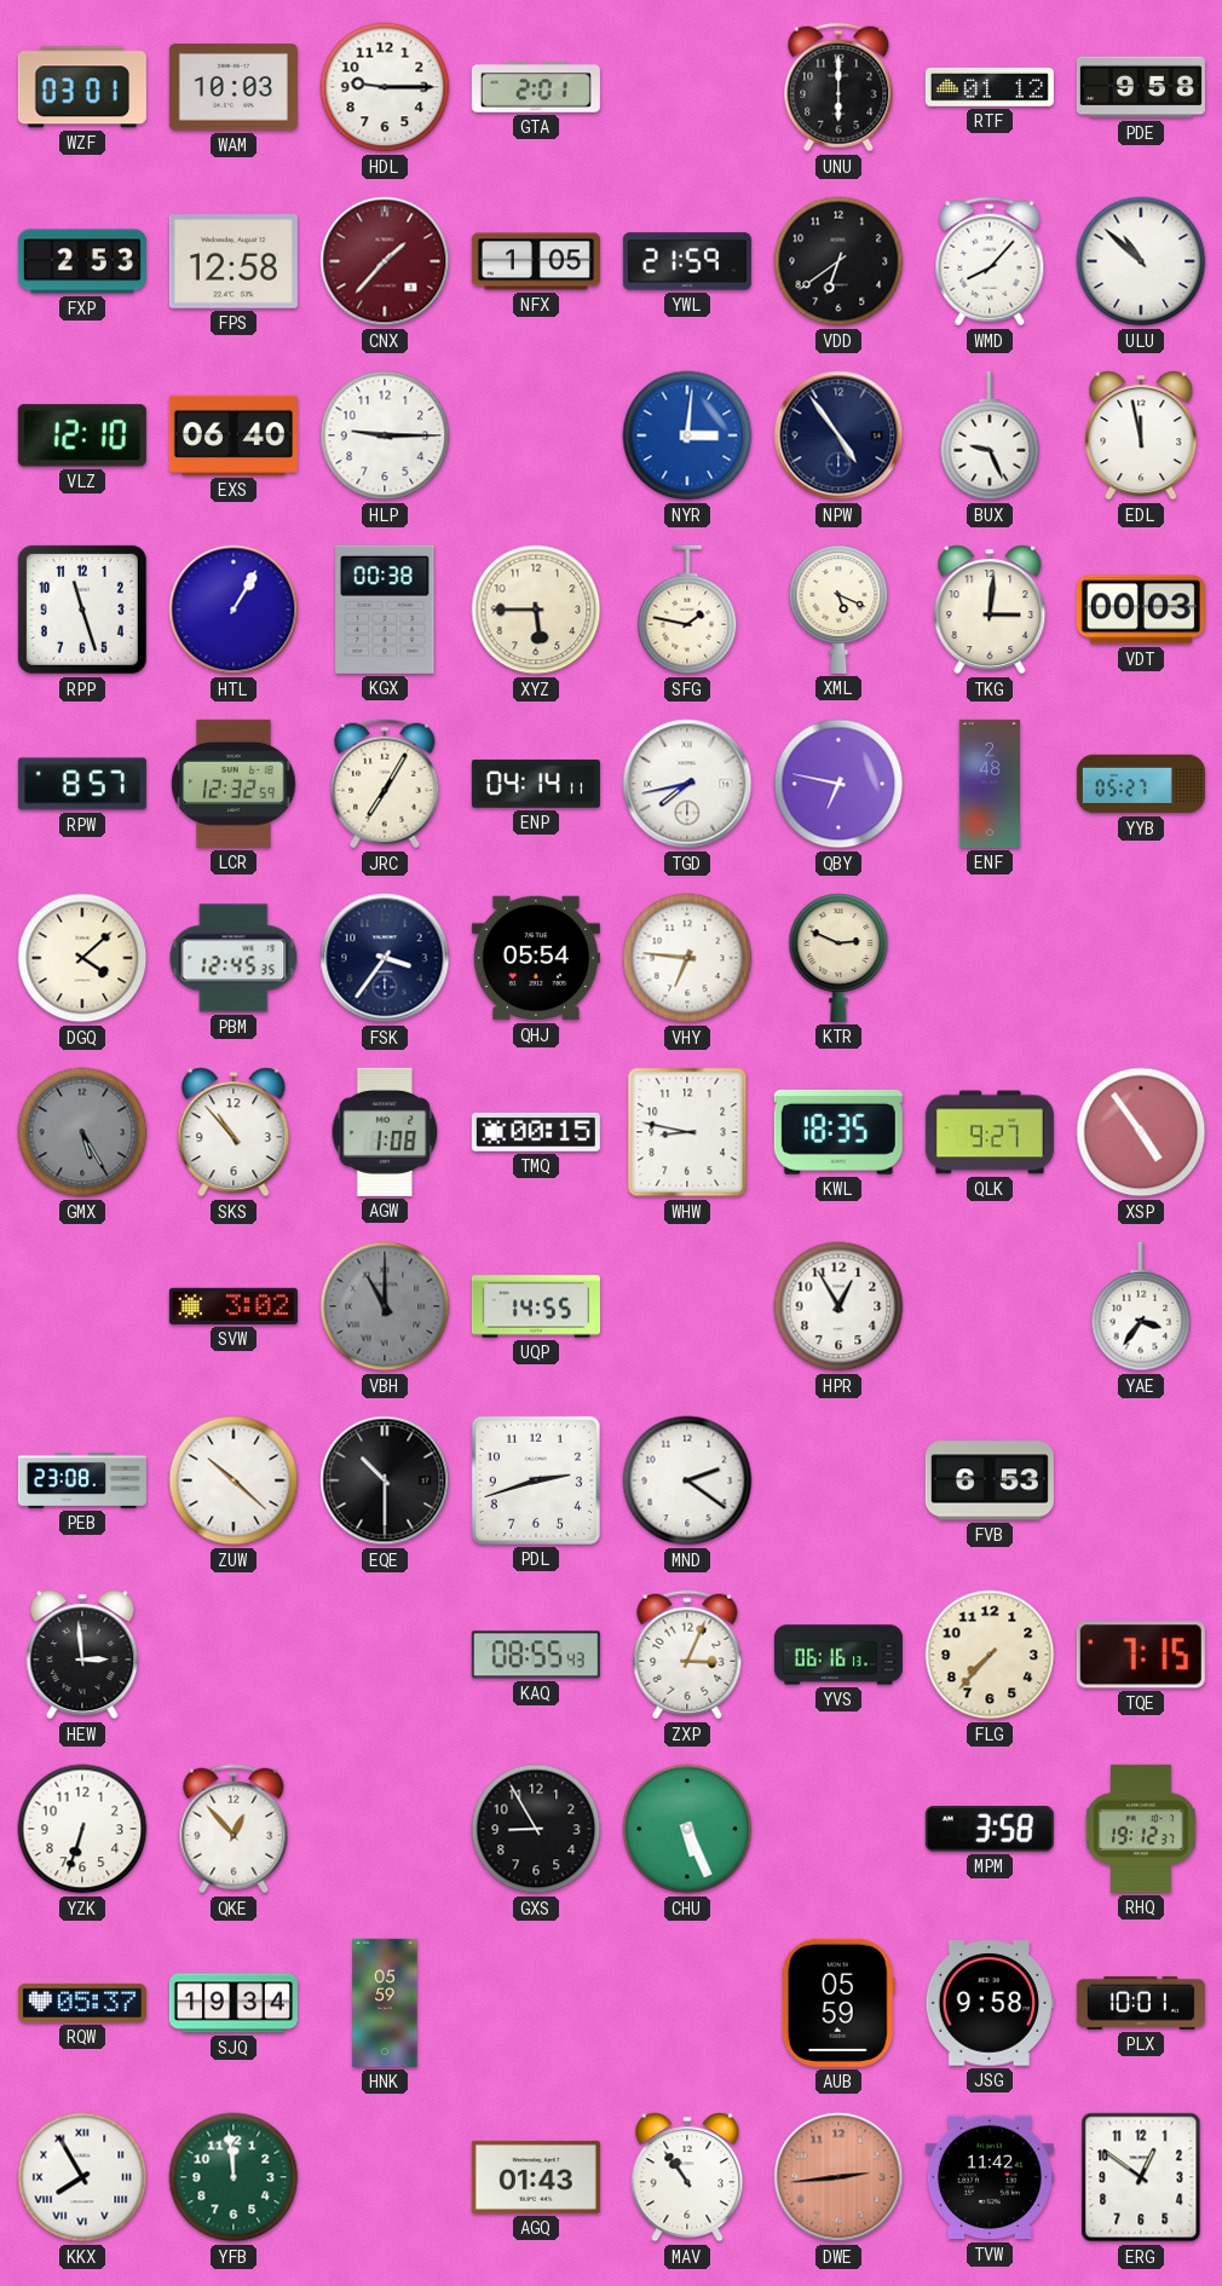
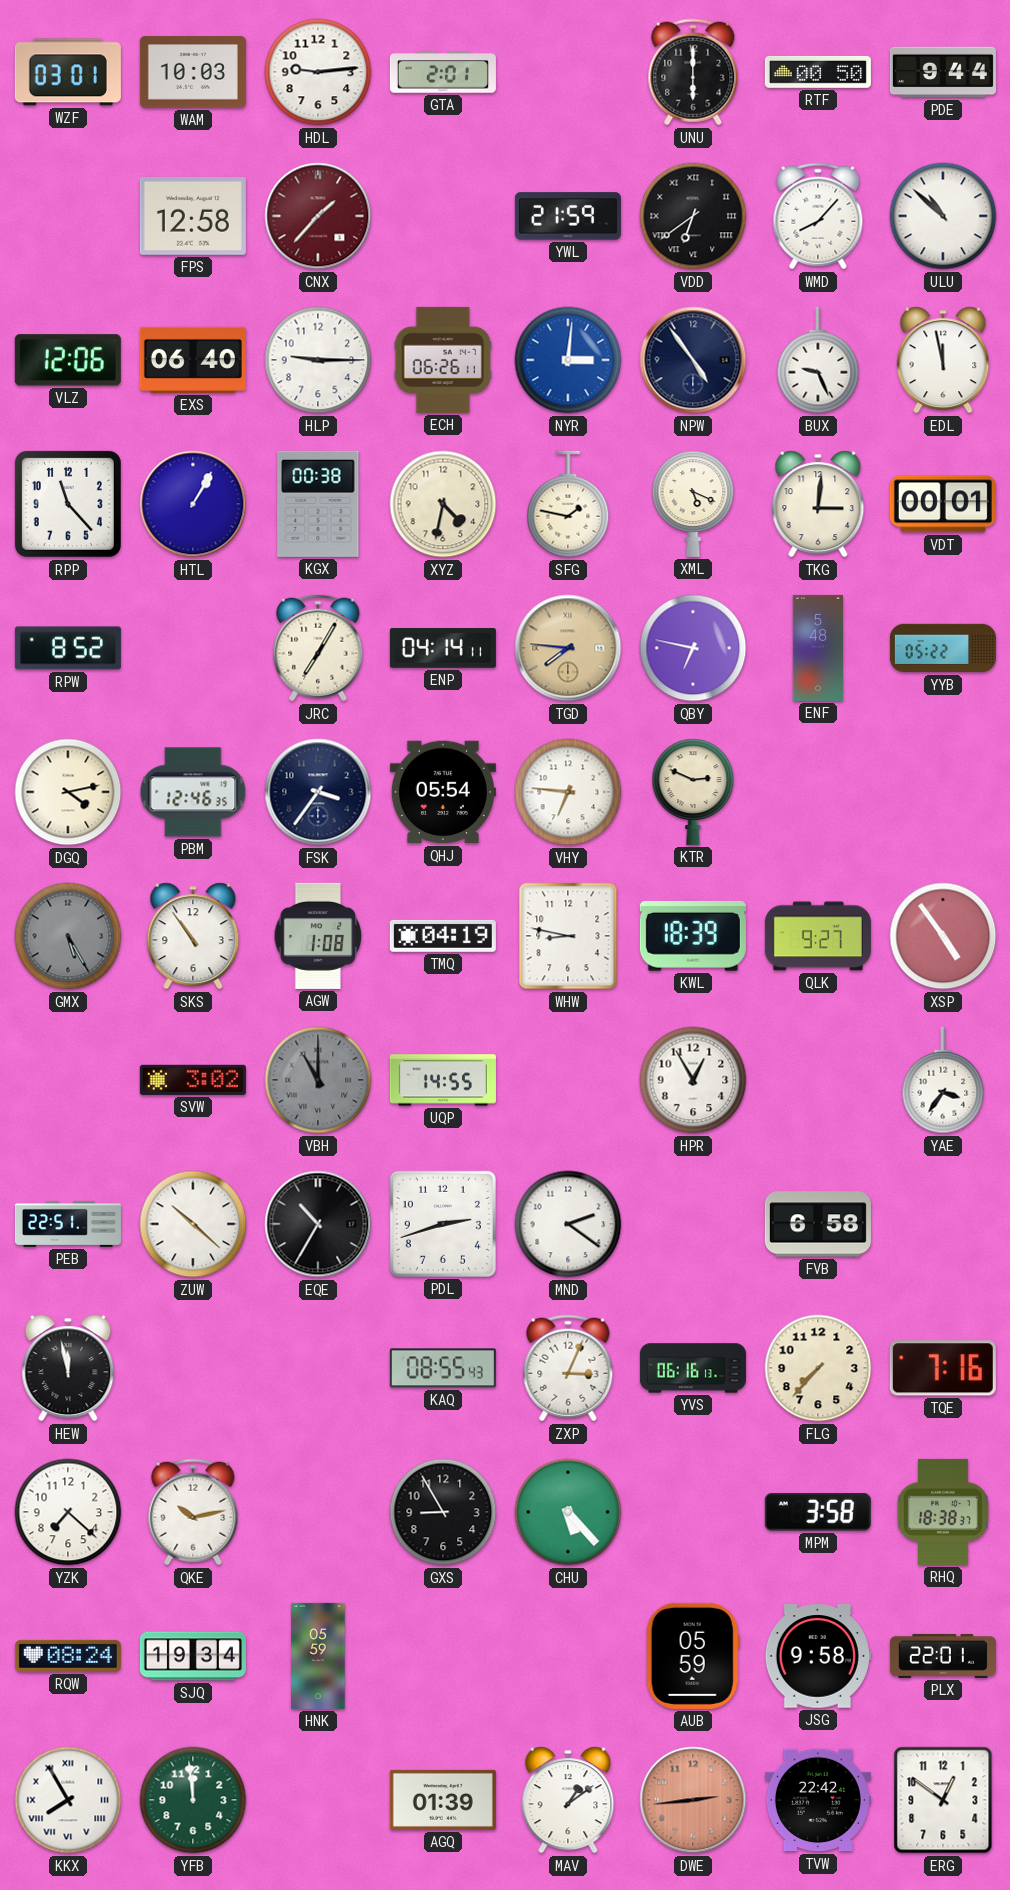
HDL: 9:15 -> 9:14
RTF: 01:12 -> 00:50
PDE: 9:58 -> 9:44
FXP: 2:53 -> none
NFX: 1:05 -> none
VDD numerals: Arabic -> Roman
VLZ: 12:10 -> 12:06
ECH: none -> 06:26
RPP: 11:27 -> 11:23
XYZ: 5:45 -> 4:32
VDT: 00:03 -> 00:01
RPW: 8:57 -> 8:52
LCR: 12:32 -> none
TGD: 7:43 -> 7:46
TGD dial: white -> champagne
ENF: 2:48 -> 5:48
YYB: 05:27 -> 05:22
DGQ: 4:08 -> 4:13
PBM: 12:45 -> 12:46
SKS: 10:53 -> 10:54
TMQ: 00:15 -> 04:19
KWL: 18:35 -> 18:39
PEB: 23:08 -> 22:51
EQE: 10:30 -> 10:35
FVB: 6:53 -> 6:58
HEW: 2:59 -> 11:58
TQE: 7:15 -> 7:16
YZK: 6:33 -> 7:22
QKE: 12:53 -> 10:13
CHU: 5:26 -> 5:23
RHQ: 19:12 -> 18:38
RQW: 05:37 -> 08:24
PLX: 10:01 -> 22:01
AGQ: 01:43 -> 01:39
MAV: 10:54 -> 1:09
TVW: 11:42 -> 22:42
